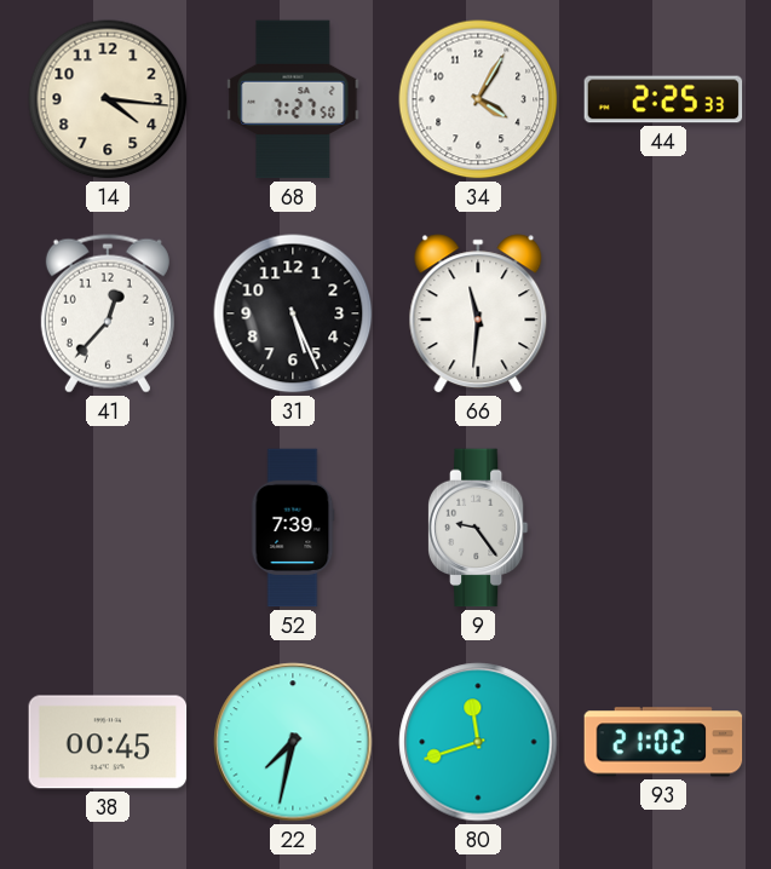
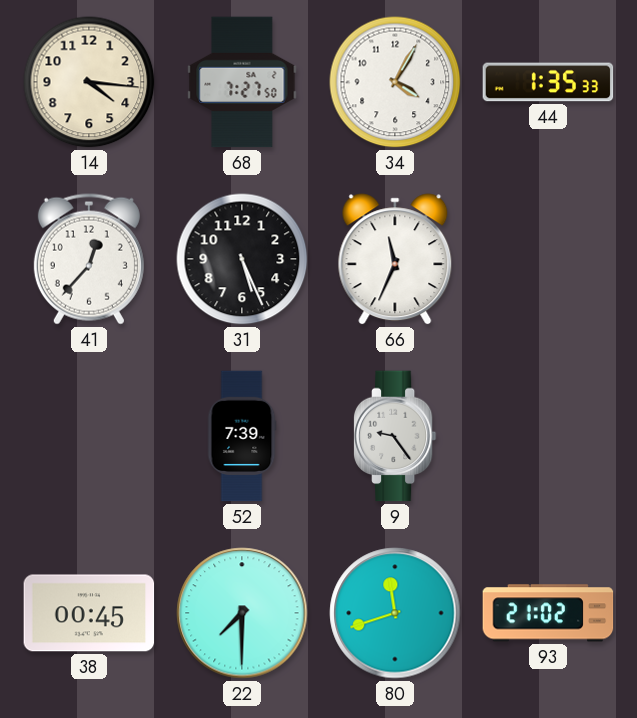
44: 2:25 -> 1:35
66: 11:31 -> 11:34
22: 7:32 -> 7:30
